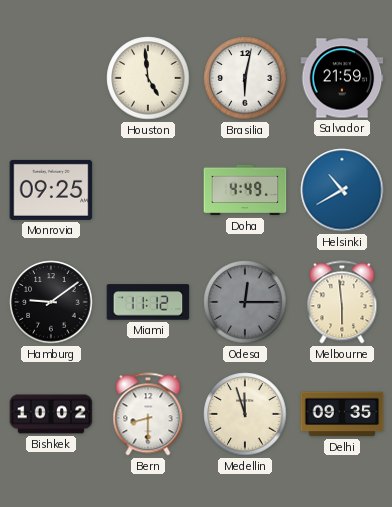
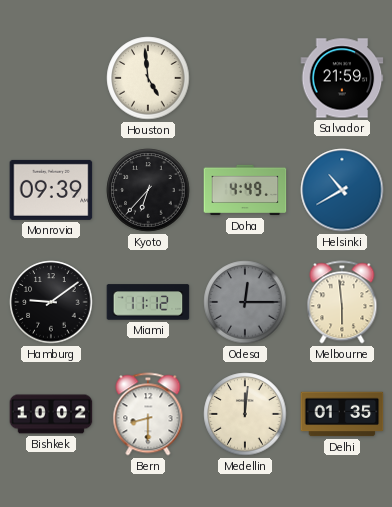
Brasilia: 6:02 -> none
Monrovia: 09:25 -> 09:39
Kyoto: none -> 6:37
Medellin: 11:57 -> 12:01
Delhi: 09:35 -> 01:35
